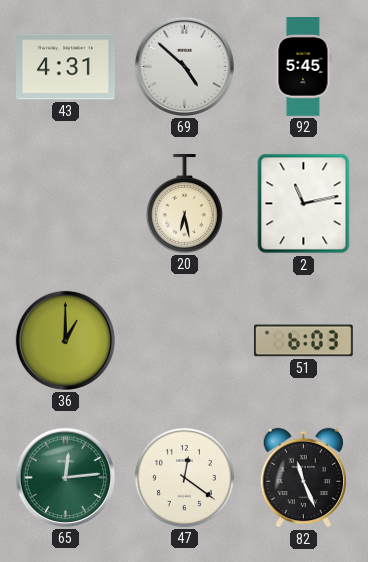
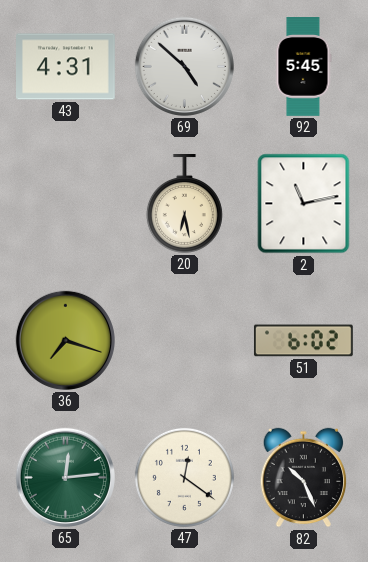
36: 1:00 -> 7:18
51: 6:03 -> 6:02
82: 11:26 -> 10:26
